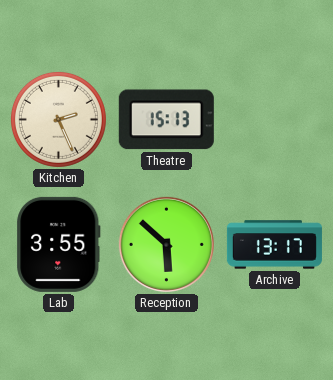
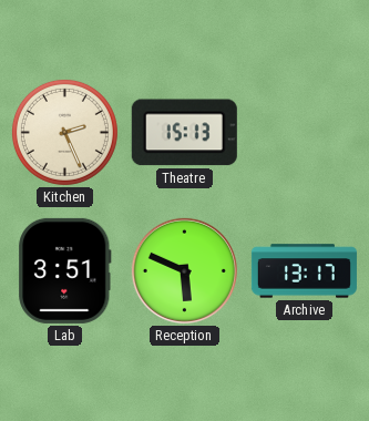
Lab: 3:55 -> 3:51
Reception: 5:52 -> 5:49
